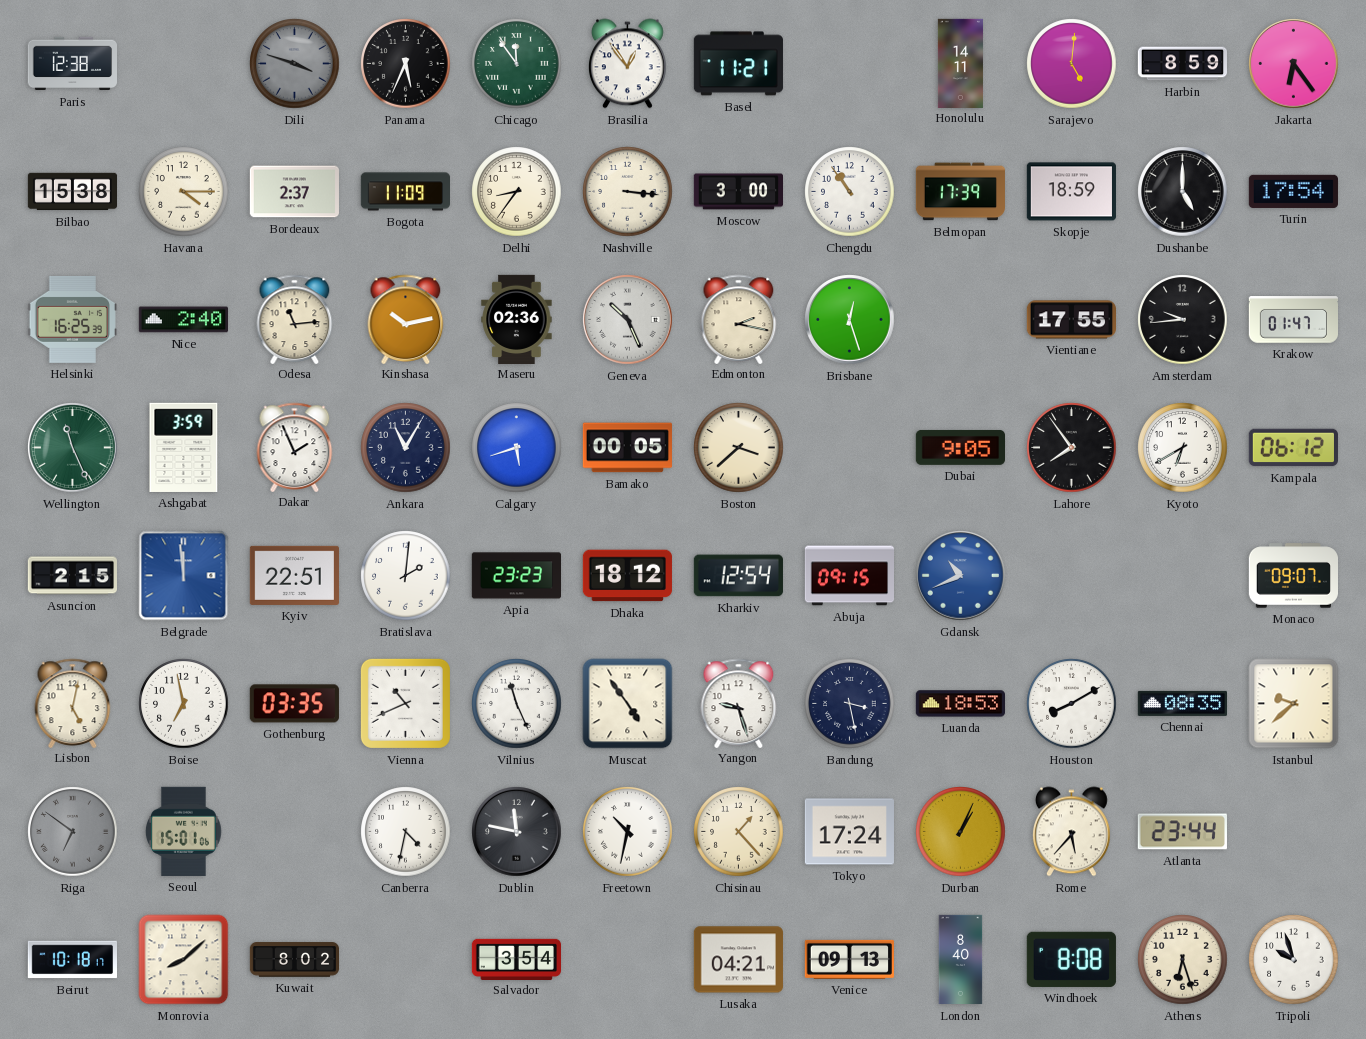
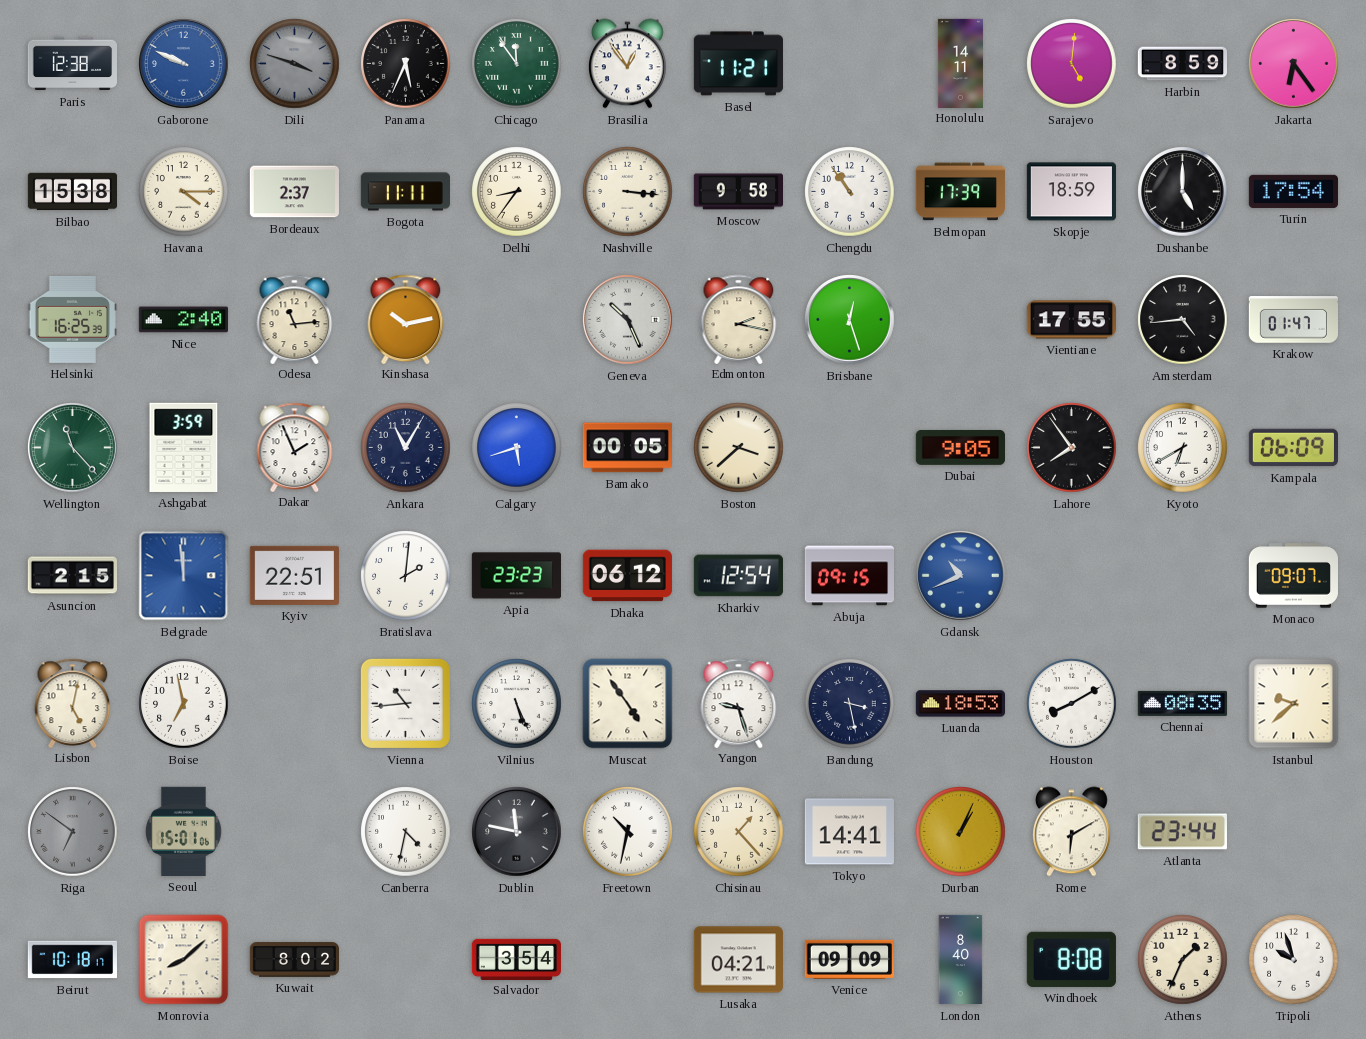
Gaborone: none -> 9:49
Bogota: 11:09 -> 11:11
Moscow: 3:00 -> 9:58
Maseru: 02:36 -> none
Amsterdam: 9:44 -> 4:44
Wellington: 11:26 -> 11:23
Kampala: 06:12 -> 06:09
Dhaka: 18:12 -> 06:12
Gothenburg: 03:35 -> none
Vienna: 10:41 -> 10:44
Vilnius: 11:26 -> 5:26
Tokyo: 17:24 -> 14:41
Rome: 5:37 -> 6:10
Venice: 09:13 -> 09:09
Athens: 6:27 -> 1:34
